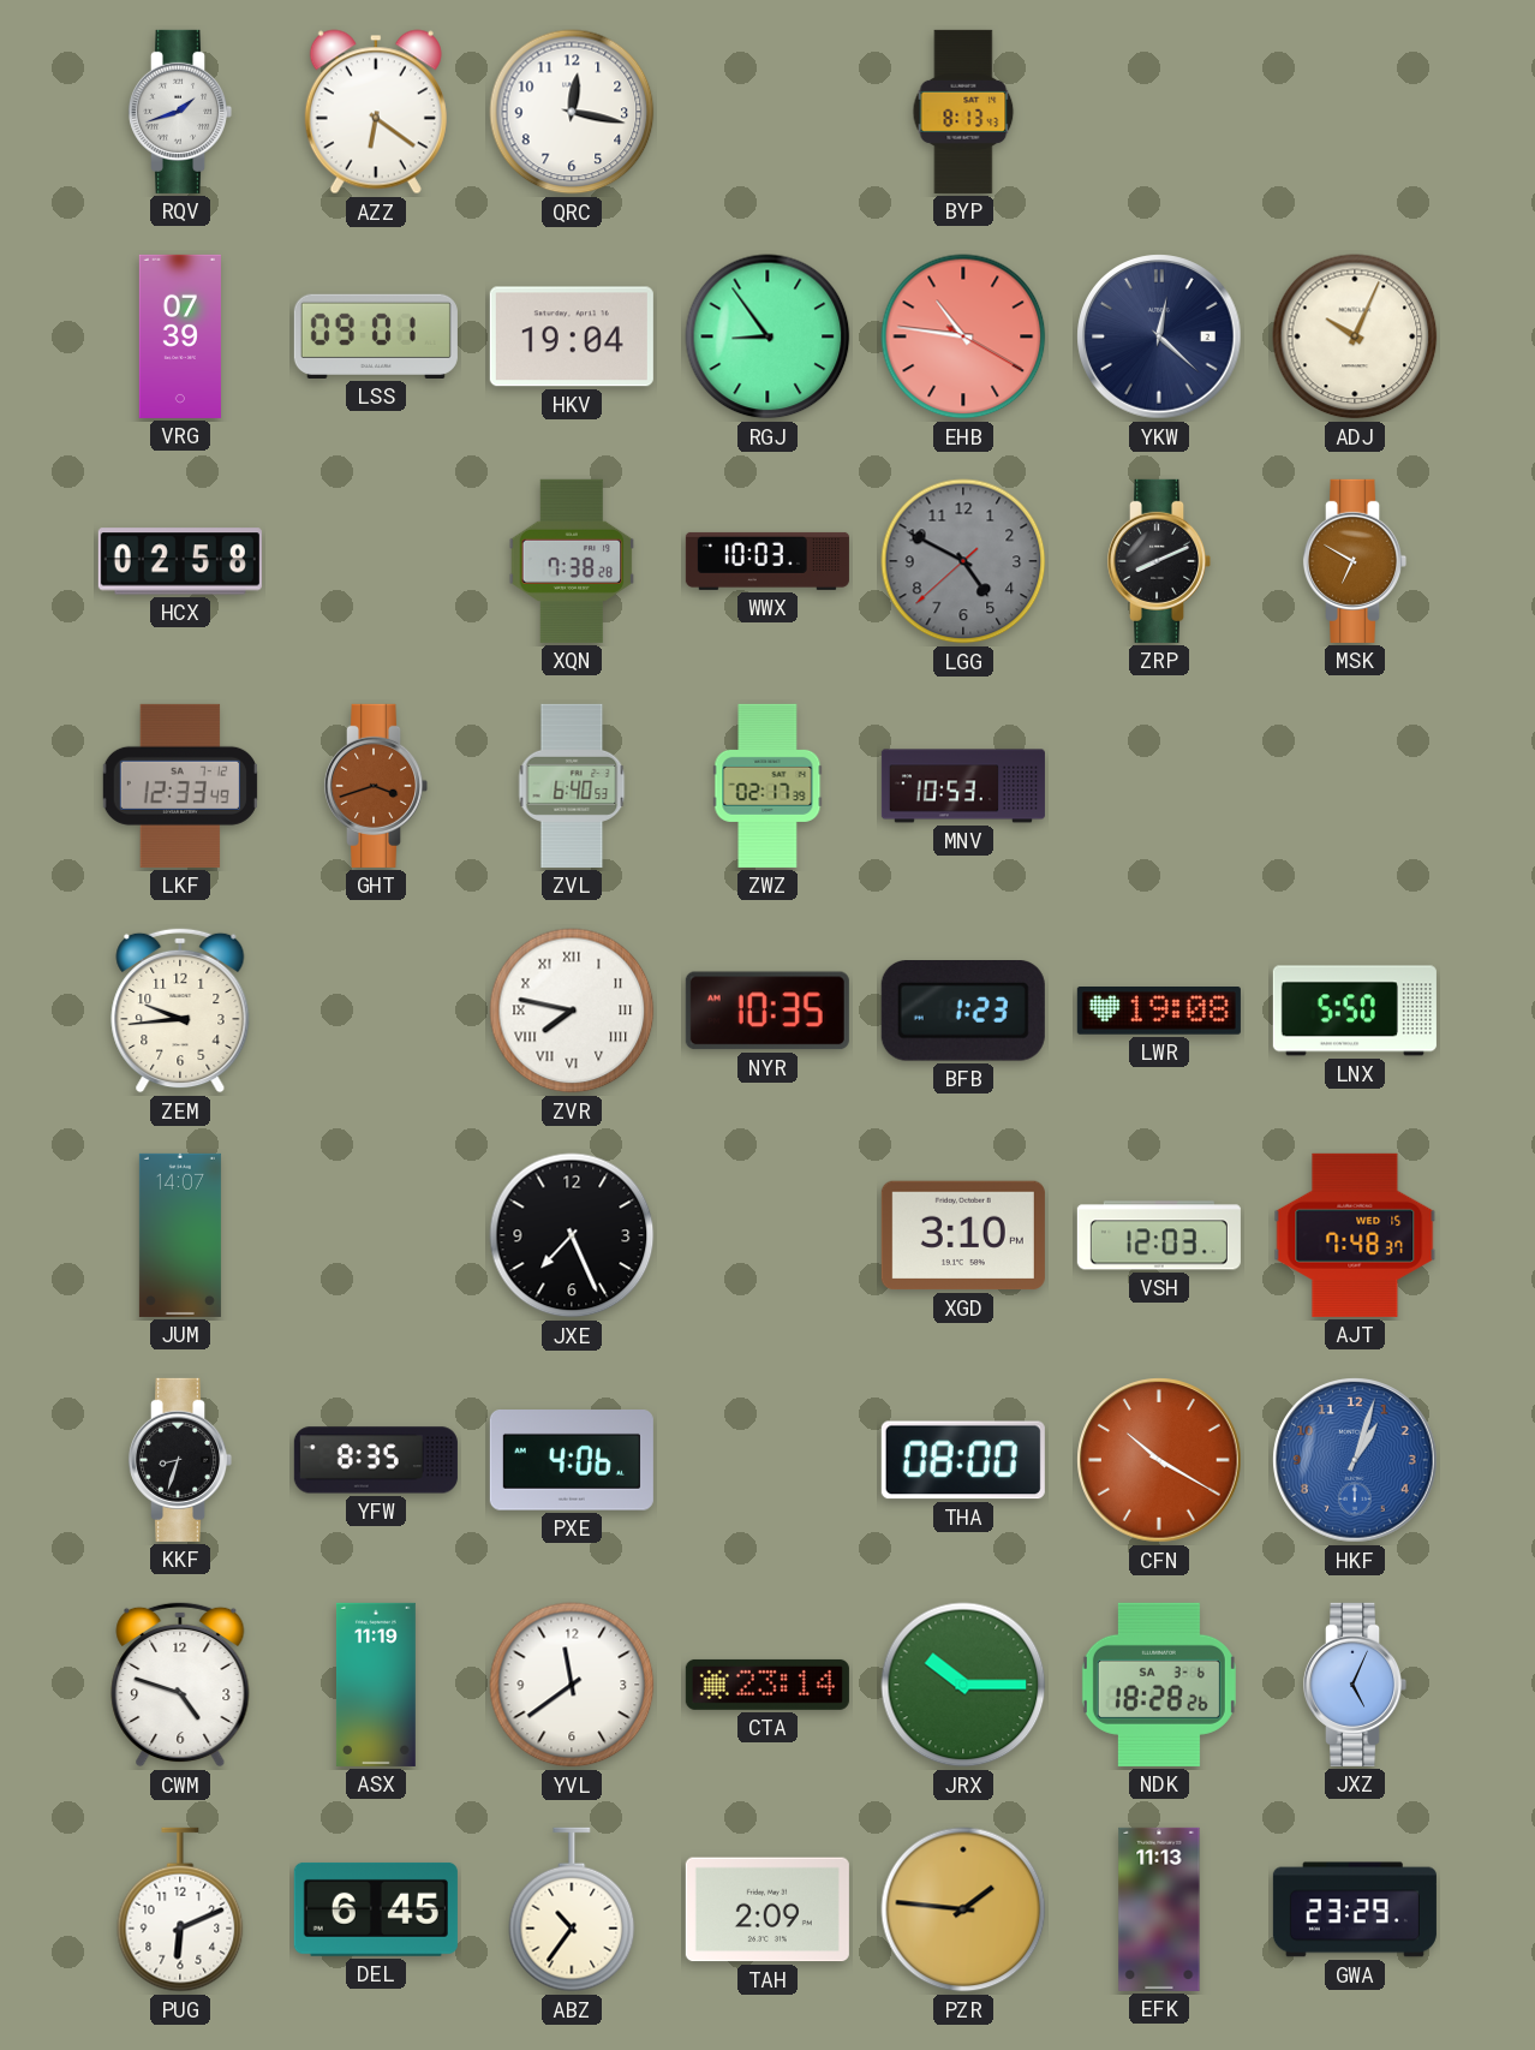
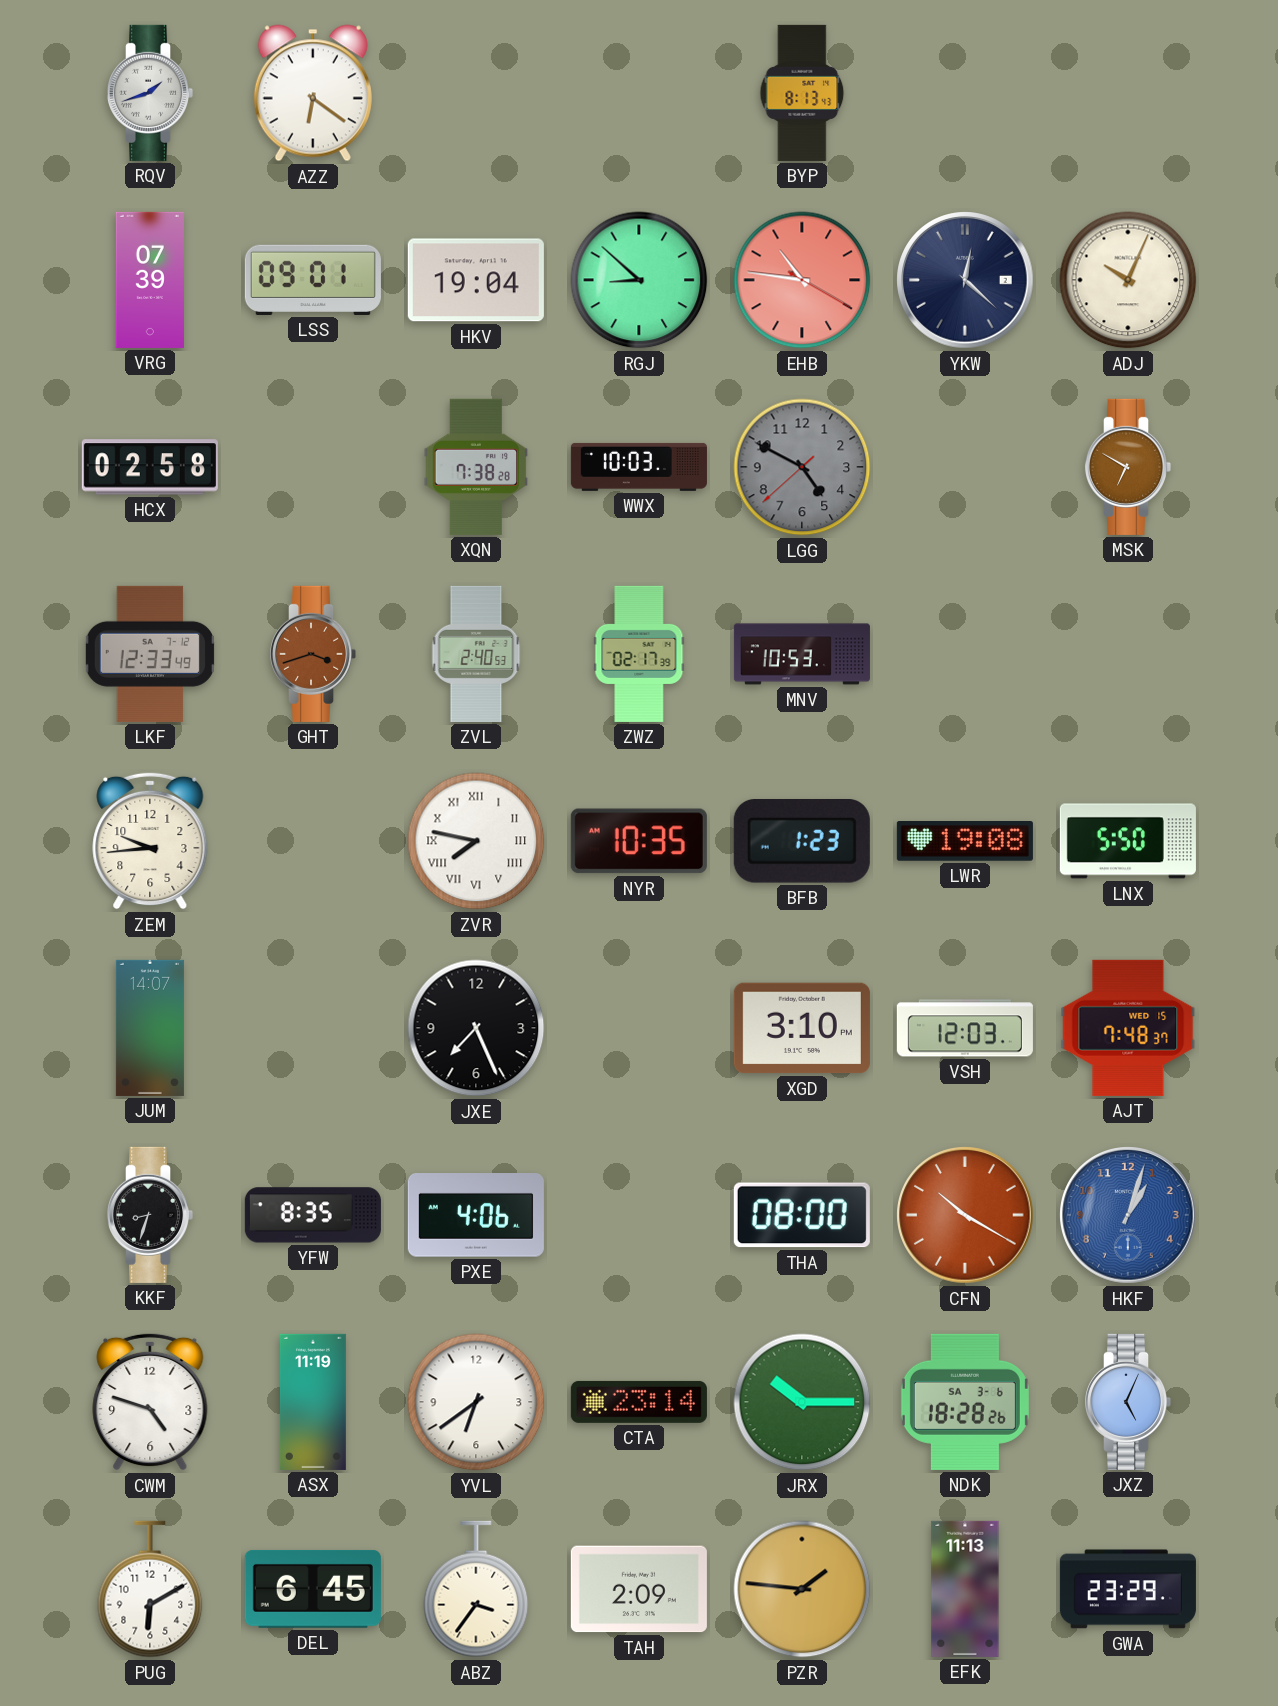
QRC: 12:17 -> none
RGJ: 8:54 -> 8:52
ZRP: 8:11 -> none
ZVL: 6:40 -> 2:40
YVL: 11:39 -> 6:39
PUG: 6:11 -> 6:10
ABZ: 10:36 -> 3:36
